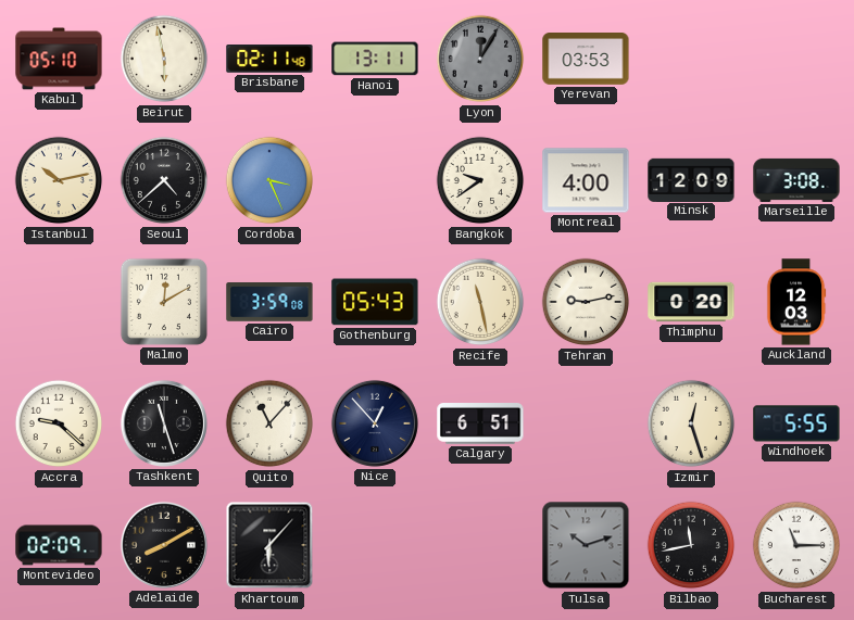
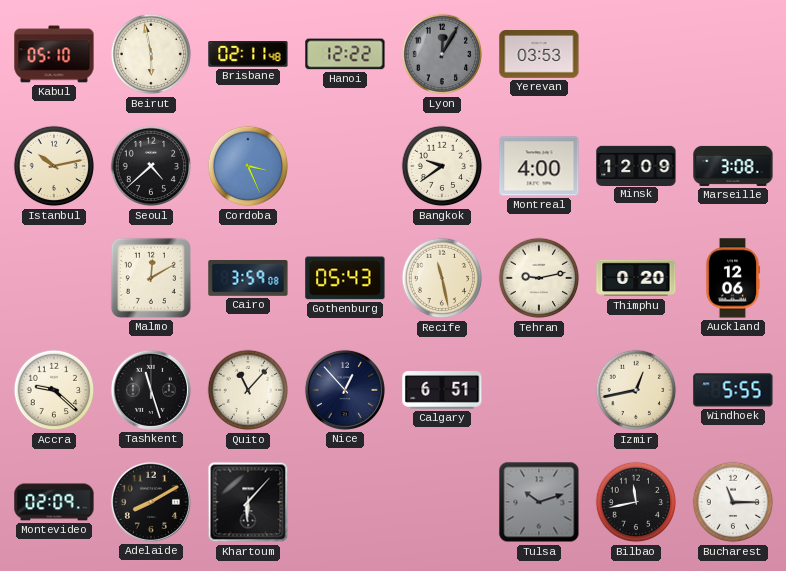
Hanoi: 13:11 -> 12:22
Auckland: 12:03 -> 12:06
Izmir: 12:27 -> 12:43
